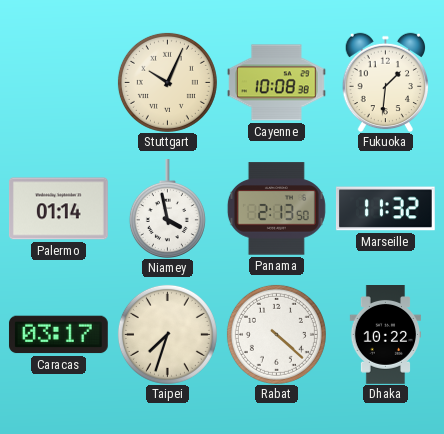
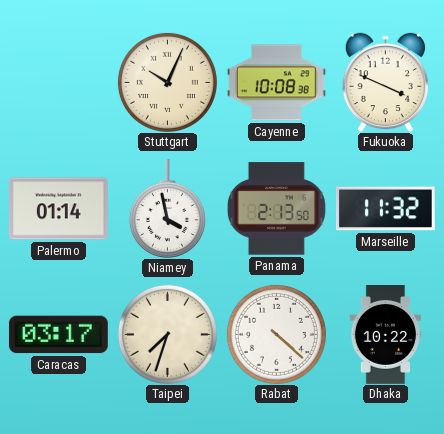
Fukuoka: 1:31 -> 3:49
